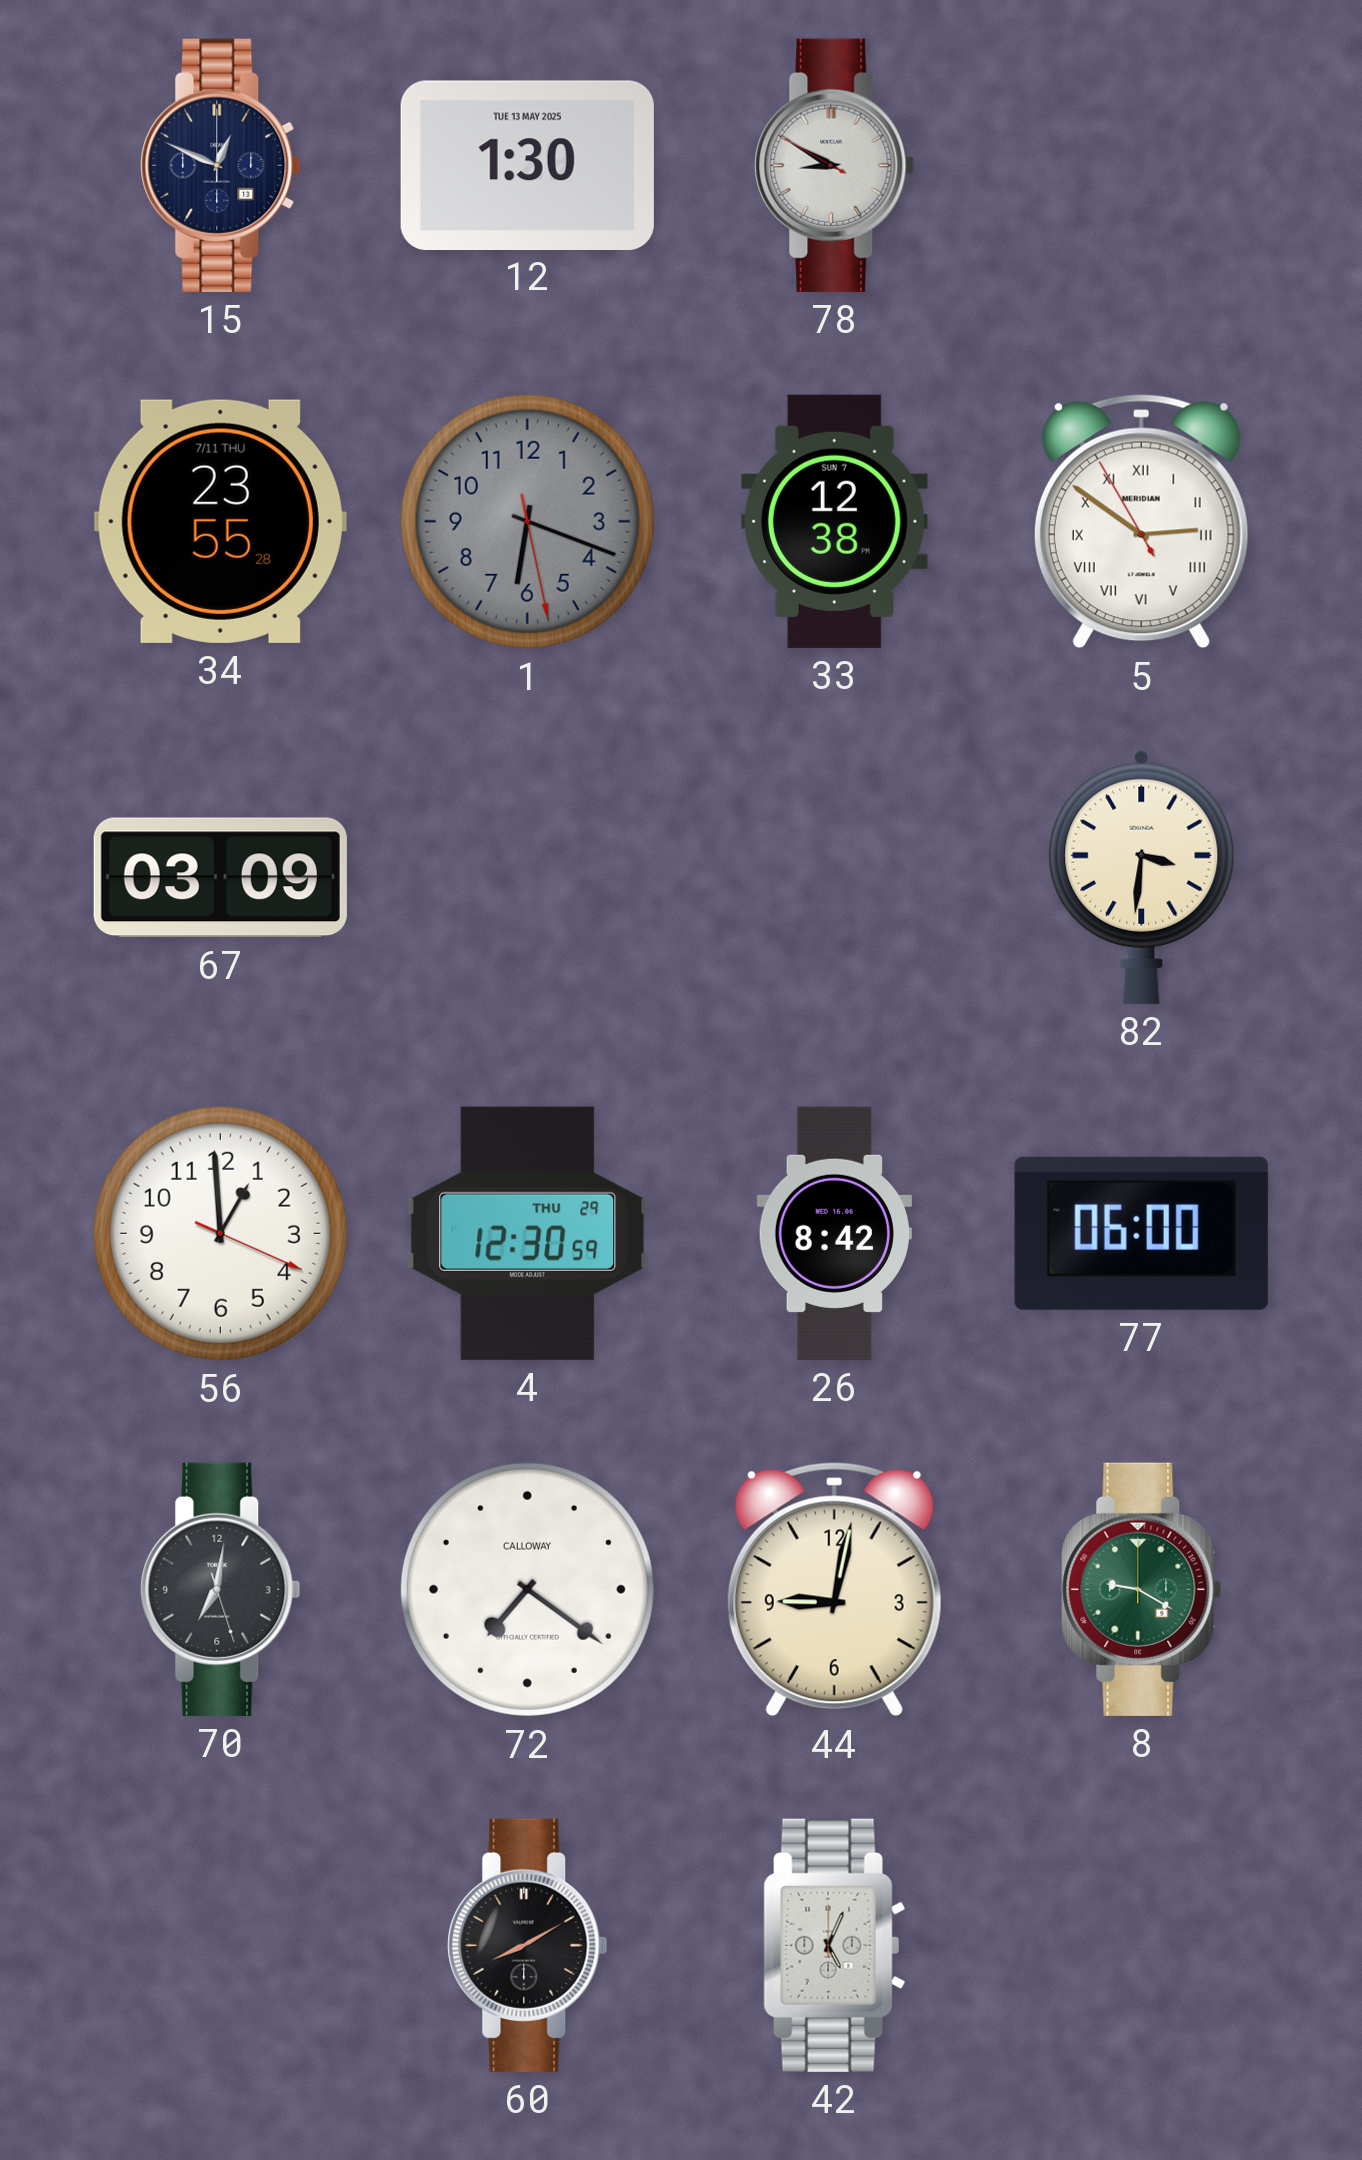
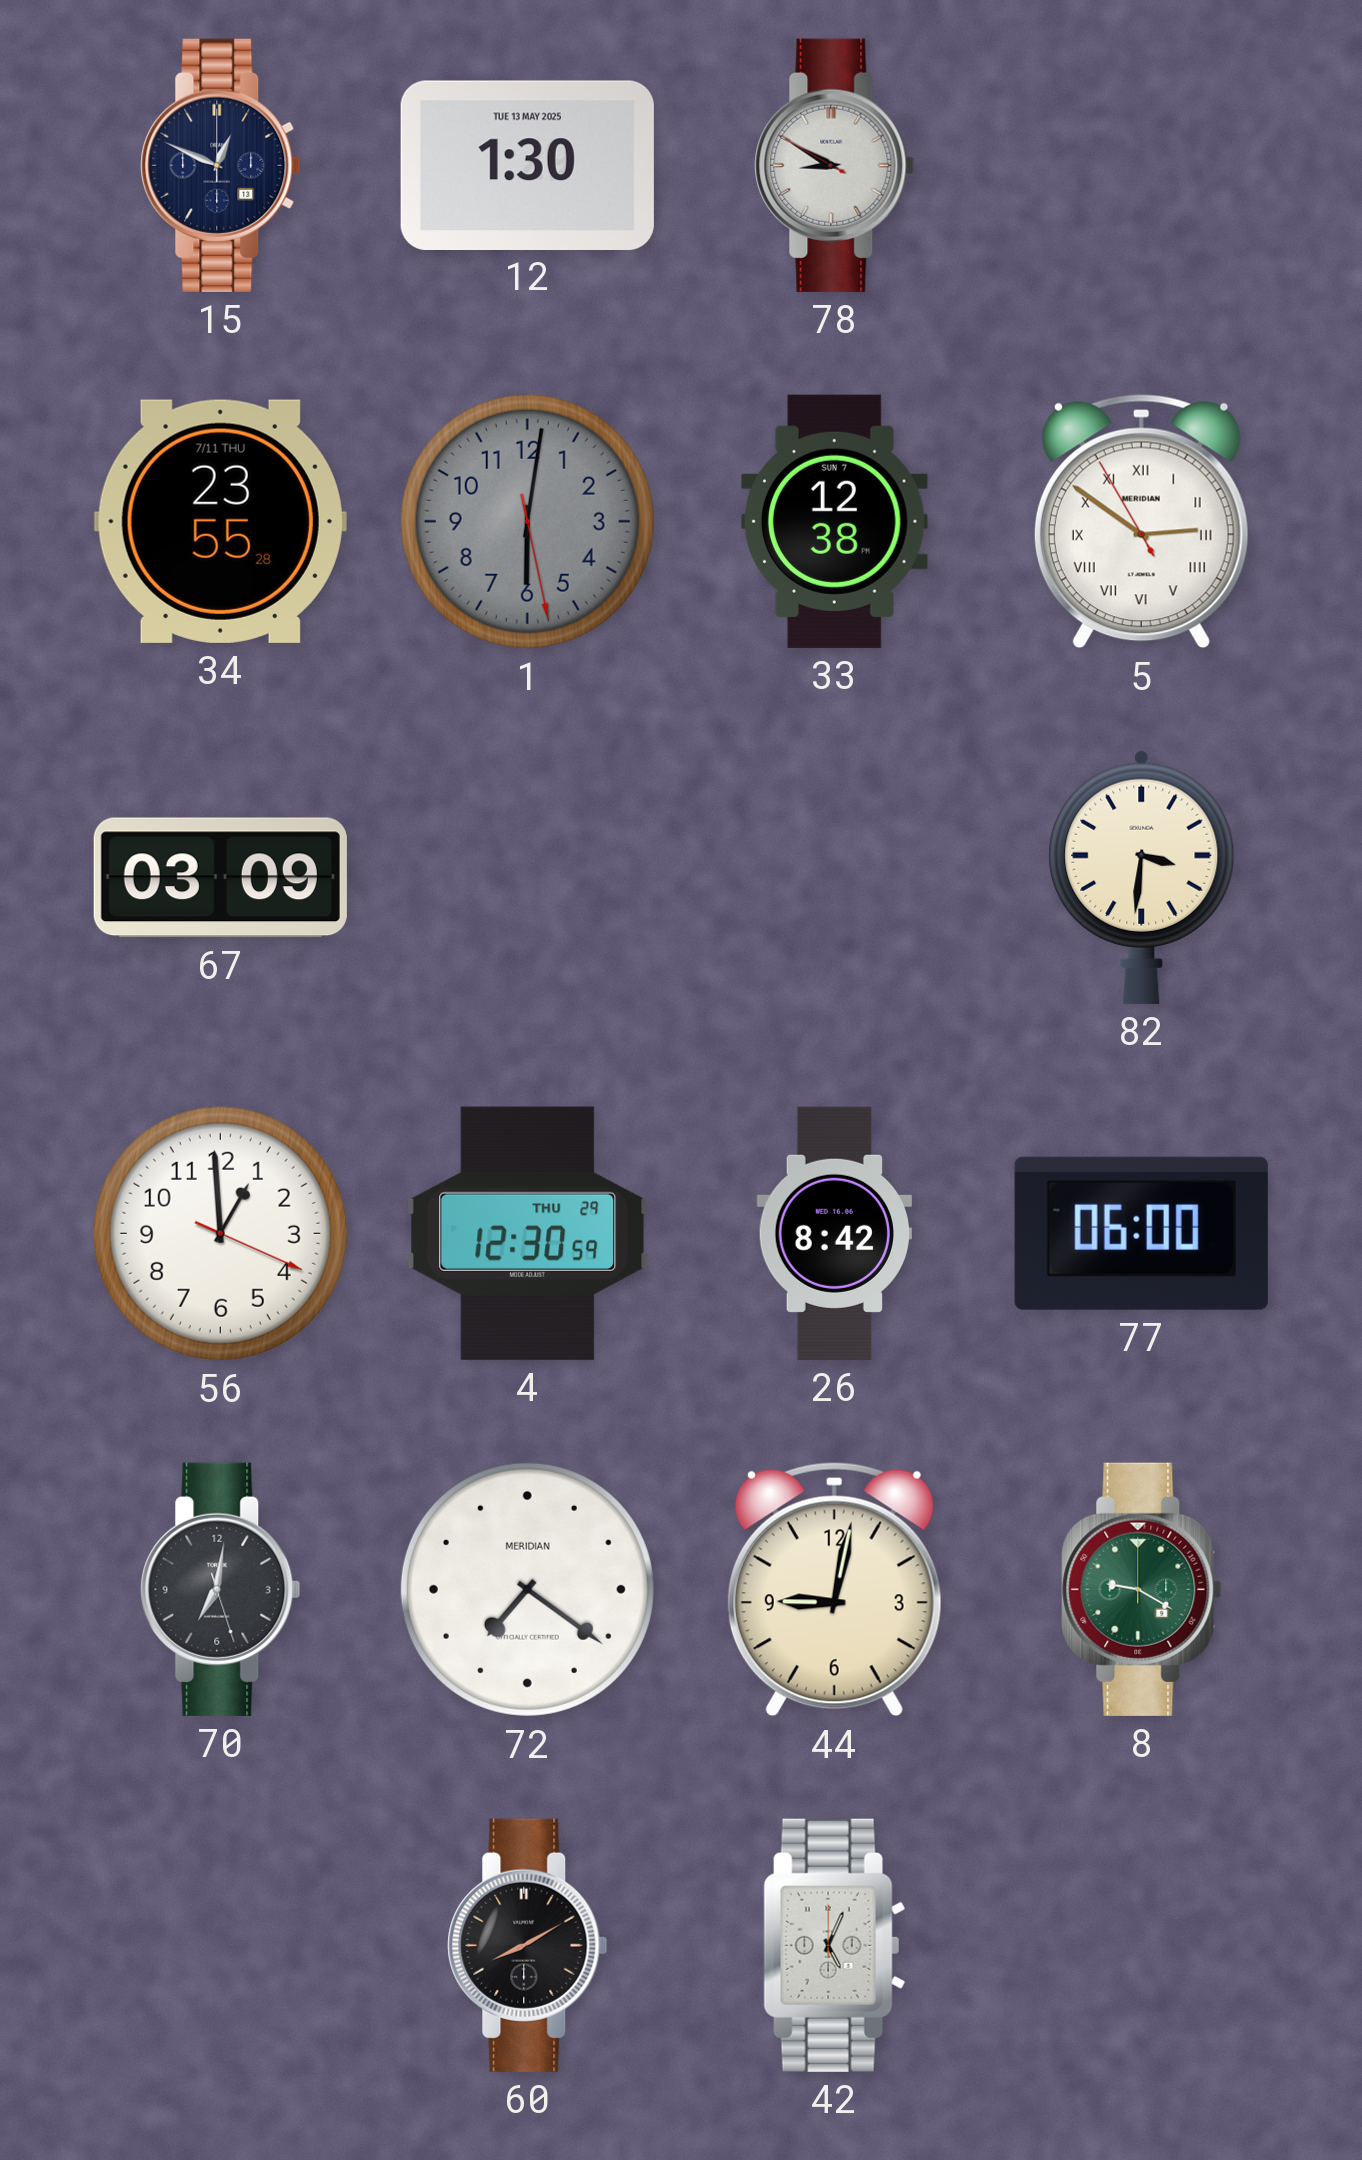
1: 6:18 -> 6:01
72 brand: CALLOWAY -> MERIDIAN
